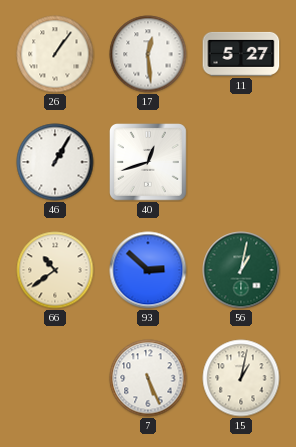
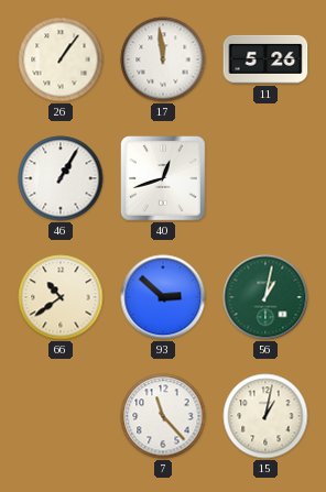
17: 12:29 -> 11:59
11: 5:27 -> 5:26
7: 5:26 -> 11:23
